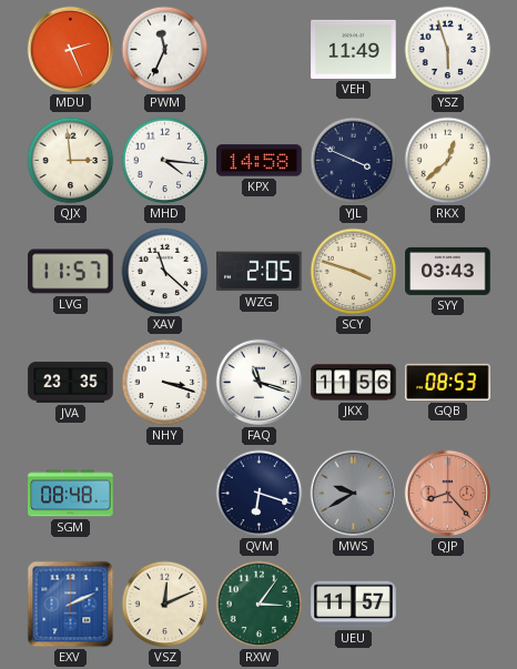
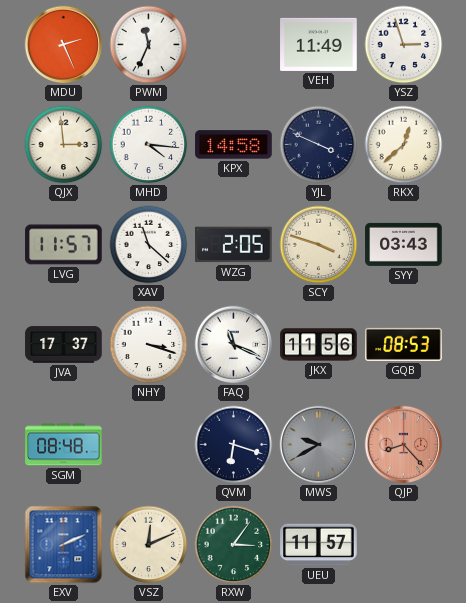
YSZ: 5:57 -> 2:57
JVA: 23:35 -> 17:37
FAQ: 11:18 -> 11:19
